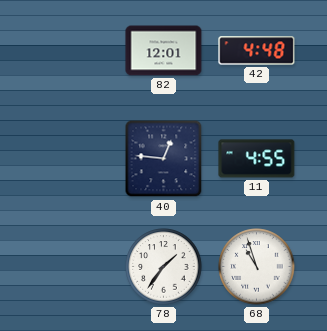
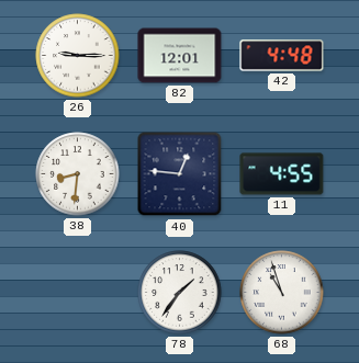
26: none -> 9:15
38: none -> 8:31
